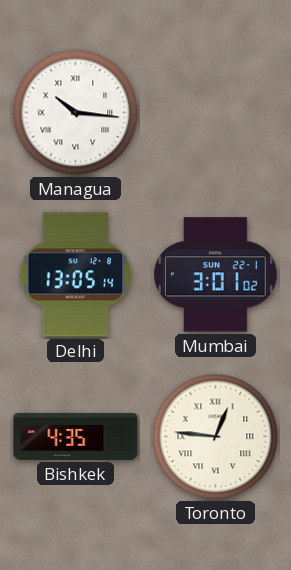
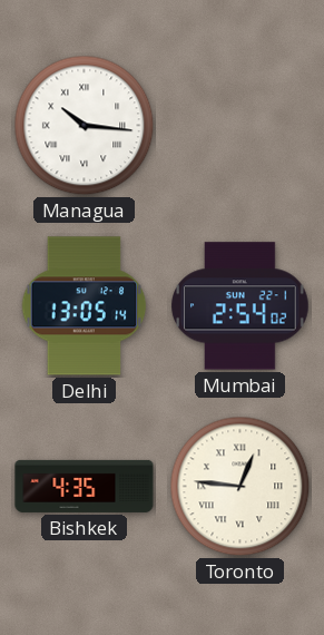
Mumbai: 3:01 -> 2:54
